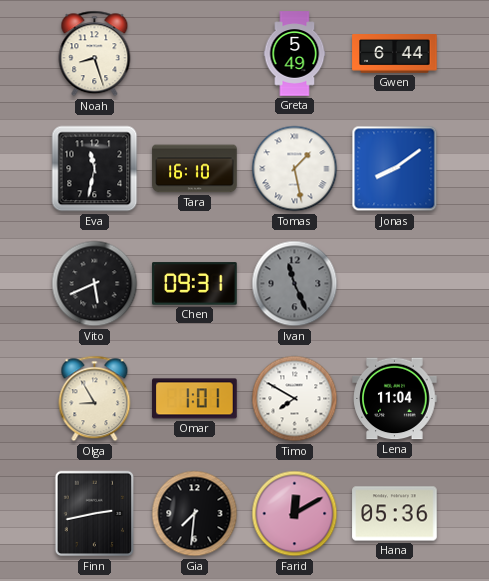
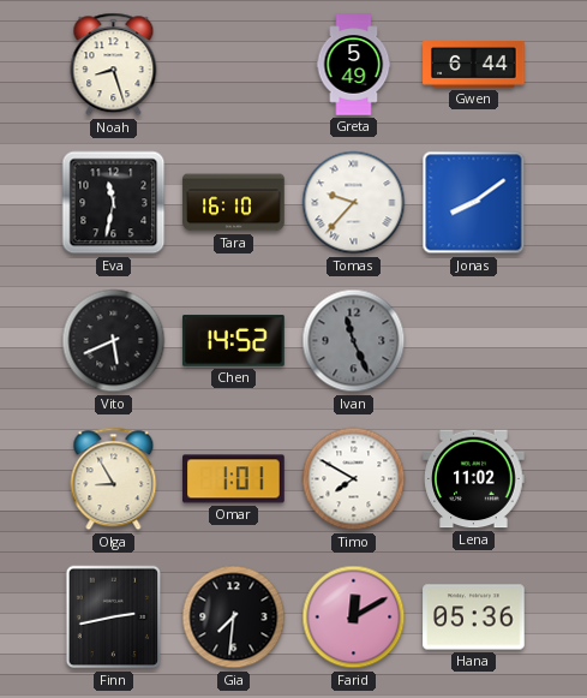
Tomas: 1:28 -> 9:37
Chen: 09:31 -> 14:52
Lena: 11:04 -> 11:02
